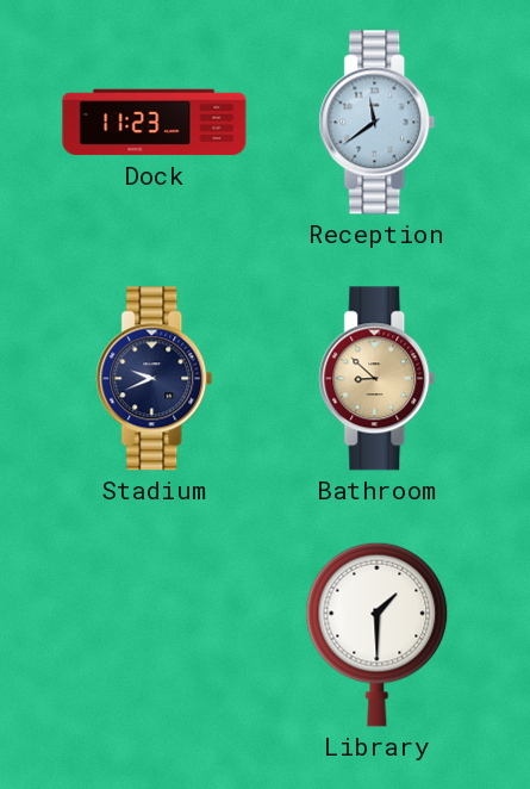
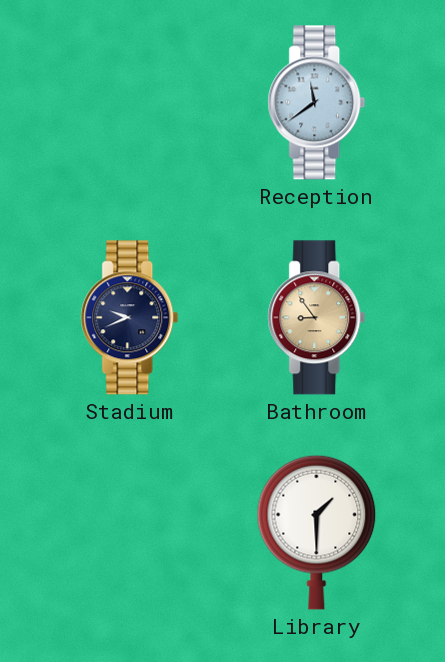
Dock: 11:23 -> none
Bathroom: 8:52 -> 8:54
